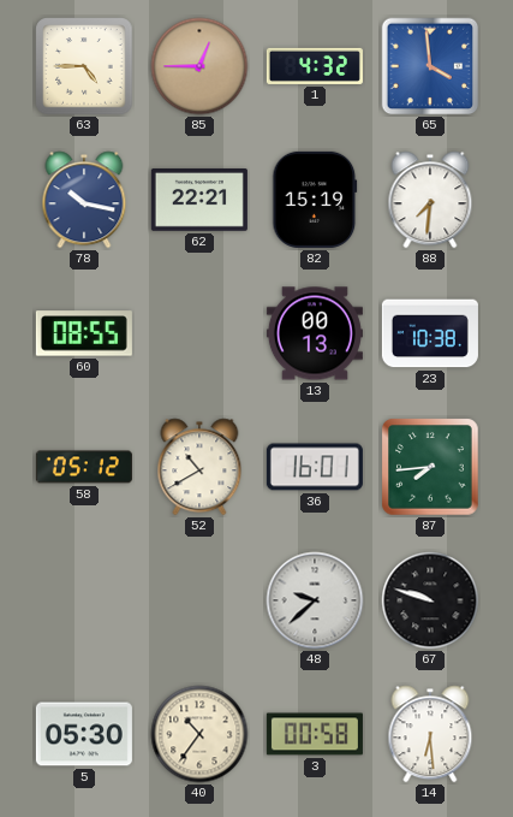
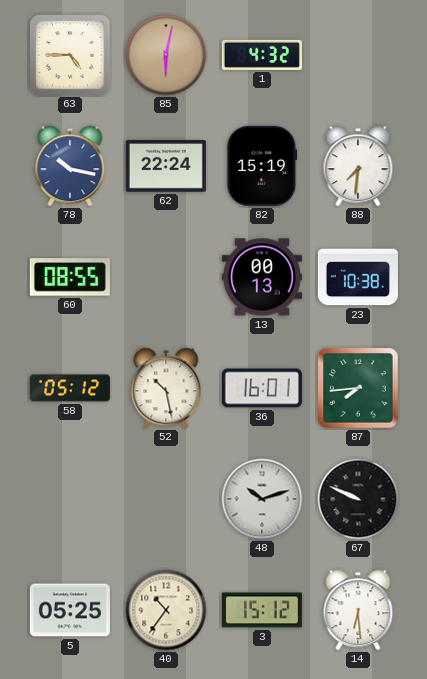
85: 12:45 -> 6:02
65: 3:59 -> none
62: 22:21 -> 22:24
52: 10:40 -> 10:28
48: 9:38 -> 10:12
67: 9:48 -> 9:49
5: 05:30 -> 05:25
3: 00:58 -> 15:12
